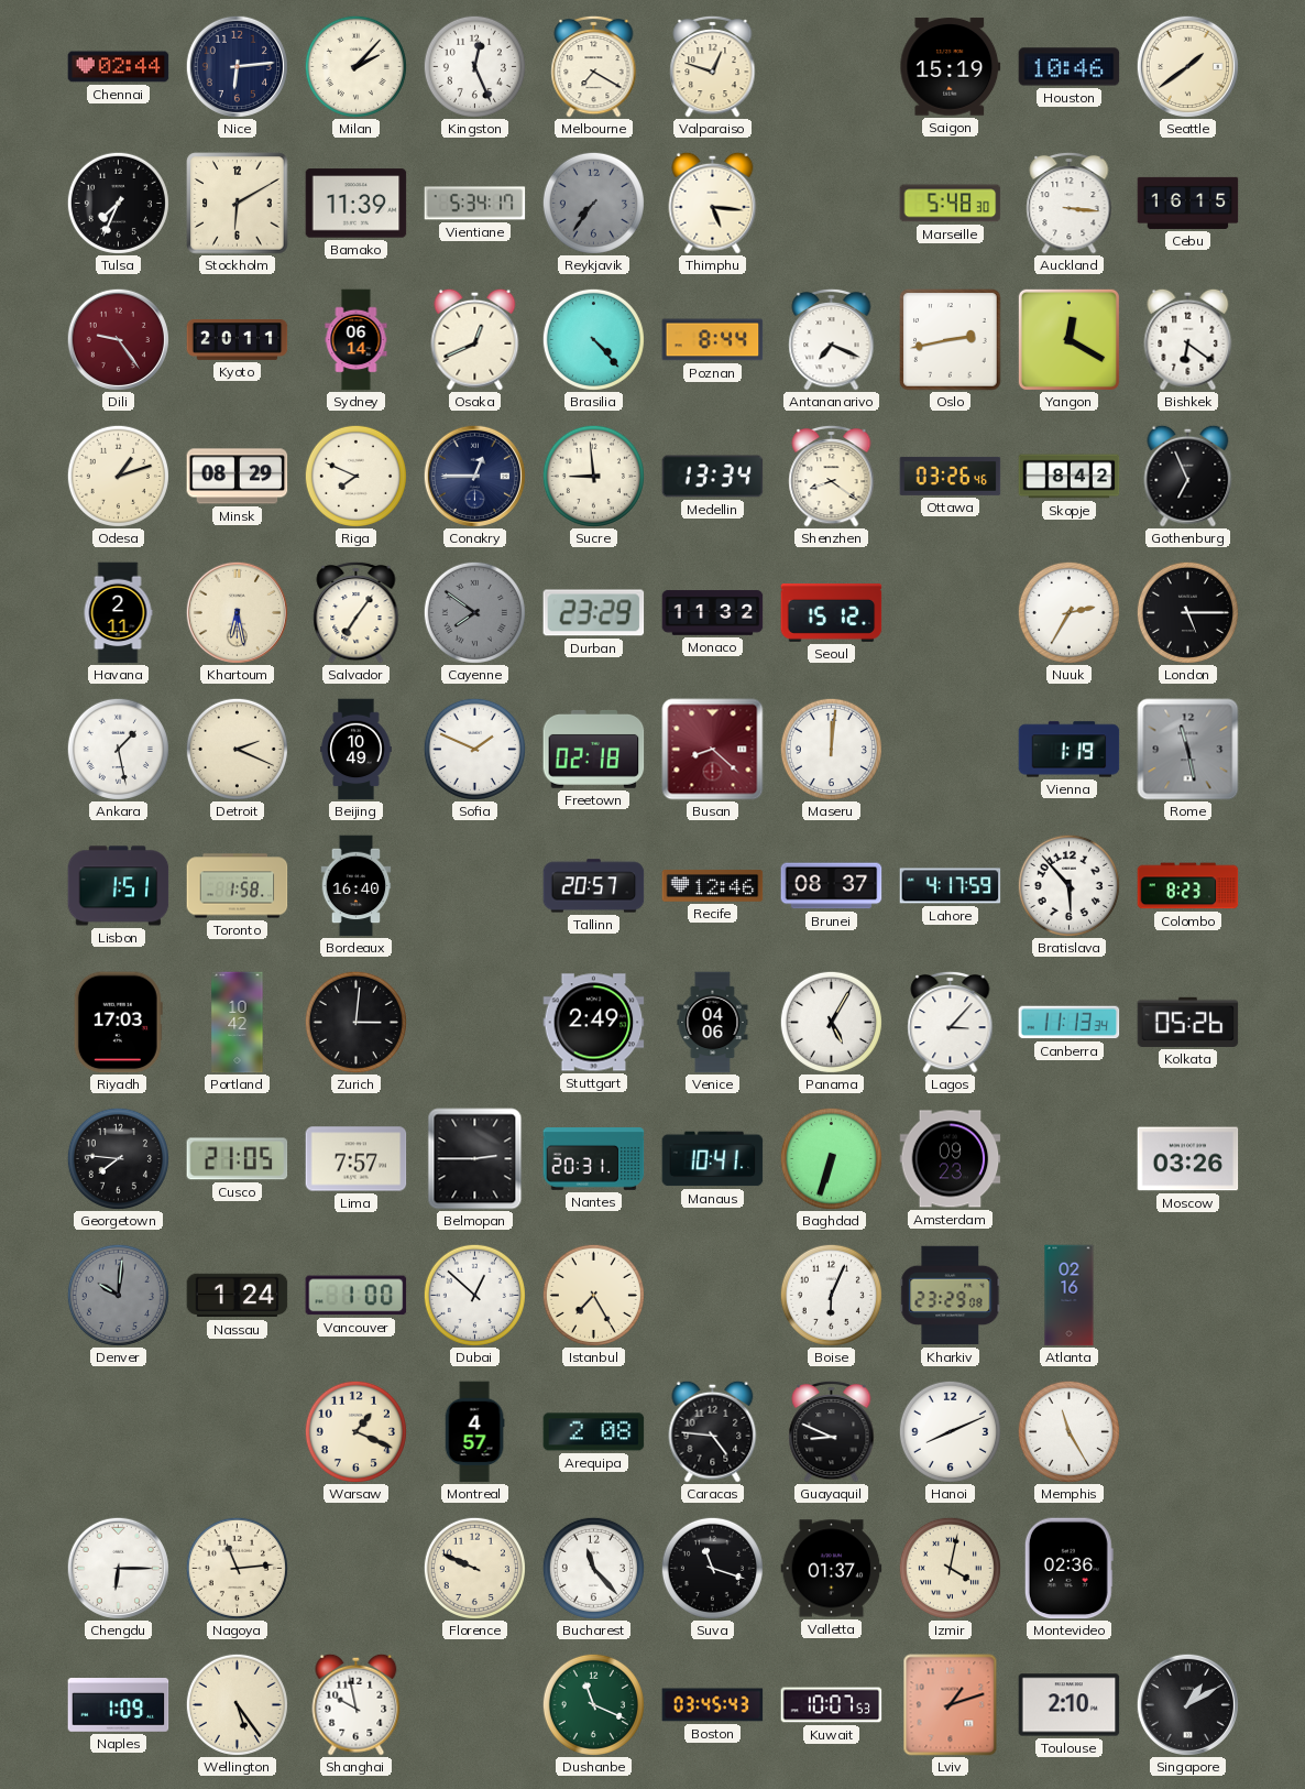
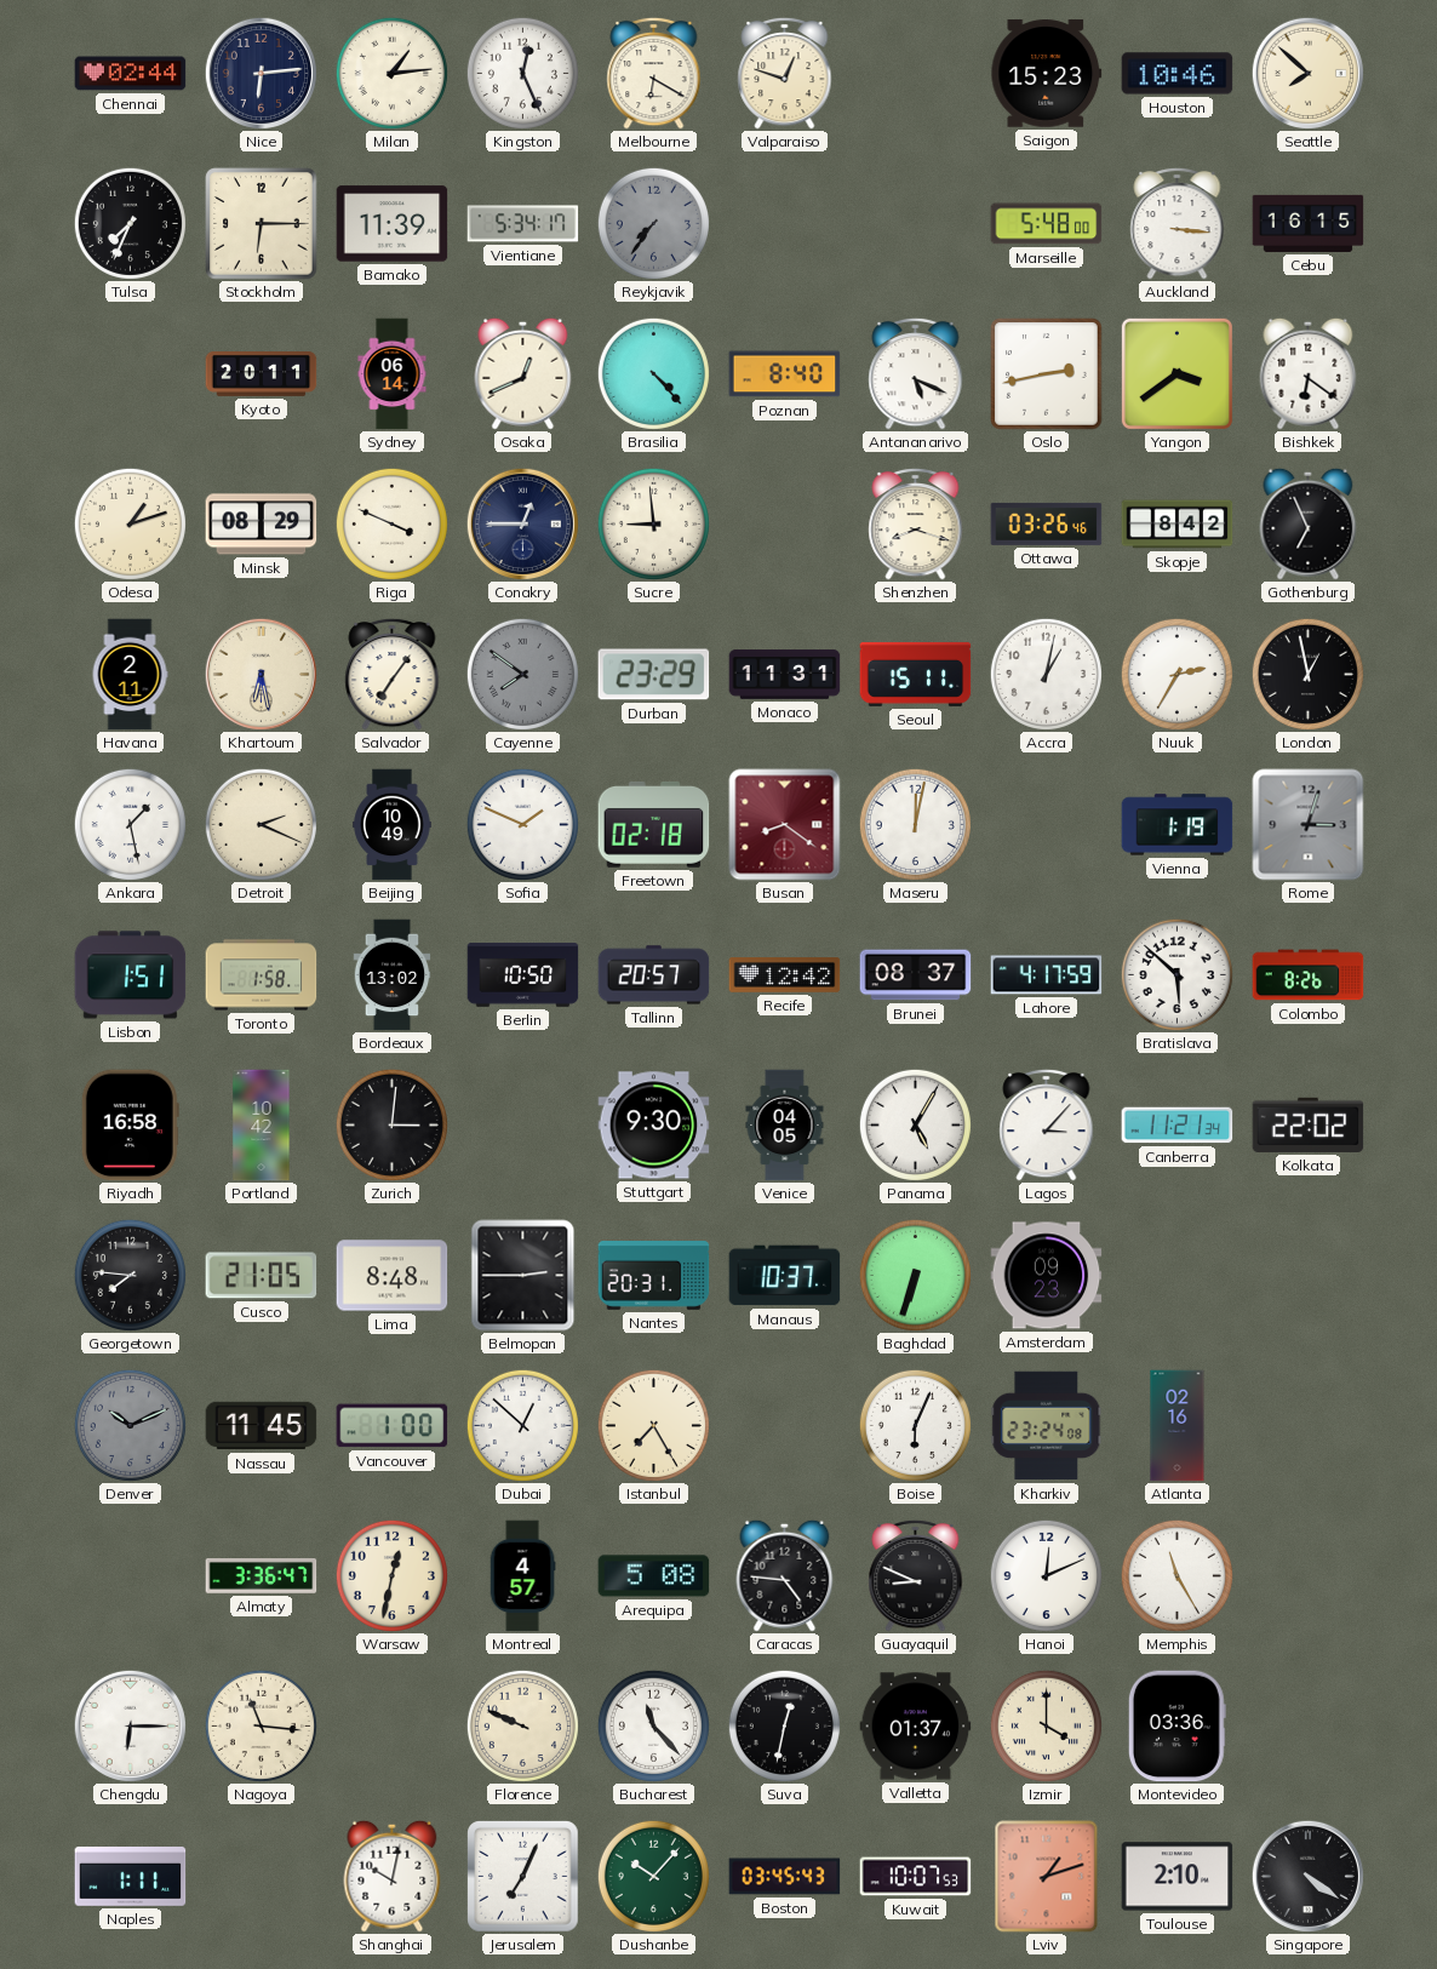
Milan: 2:07 -> 1:14
Melbourne: 7:20 -> 6:20
Saigon: 15:19 -> 15:23
Seattle: 1:39 -> 7:52
Stockholm: 6:10 -> 6:15
Thimphu: 5:16 -> none
Marseille: 5:48:30 -> 5:48:00
Dili: 9:24 -> none
Poznan: 8:44 -> 8:40
Antananarivo: 7:19 -> 5:19
Yangon: 12:20 -> 3:39
Riga: 7:49 -> 3:49
Medellin: 13:34 -> none
Shenzhen: 8:21 -> 8:18
Monaco: 11:32 -> 11:31
Seoul: 15:12 -> 15:11
Accra: none -> 1:02
London: 5:15 -> 12:58
Busan: 8:22 -> 8:21
Maseru: 12:01 -> 12:02
Rome: 11:28 -> 3:03
Bordeaux: 16:40 -> 13:02
Berlin: none -> 10:50
Recife: 12:46 -> 12:42
Bratislava: 5:53 -> 5:52
Colombo: 8:23 -> 8:26
Riyadh: 17:03 -> 16:58
Stuttgart: 2:49 -> 9:30
Venice: 04:06 -> 04:05
Canberra: 11:13 -> 11:21
Kolkata: 05:26 -> 22:02
Lima: 7:57 -> 8:48
Manaus: 10:41 -> 10:37
Moscow: 03:26 -> none
Denver: 10:01 -> 10:11
Nassau: 1:24 -> 11:45
Kharkiv: 23:29 -> 23:24
Almaty: none -> 3:36
Warsaw: 1:19 -> 12:32
Arequipa: 2:08 -> 5:08
Hanoi: 8:11 -> 12:11
Nagoya: 11:14 -> 11:16
Suva: 11:18 -> 12:32
Izmir: 4:02 -> 4:00
Montevideo: 02:36 -> 03:36
Naples: 1:09 -> 1:11
Wellington: 5:24 -> none
Shanghai: 9:58 -> 10:02
Jerusalem: none -> 7:04
Dushanbe: 11:19 -> 10:07
Singapore: 1:10 -> 4:21
